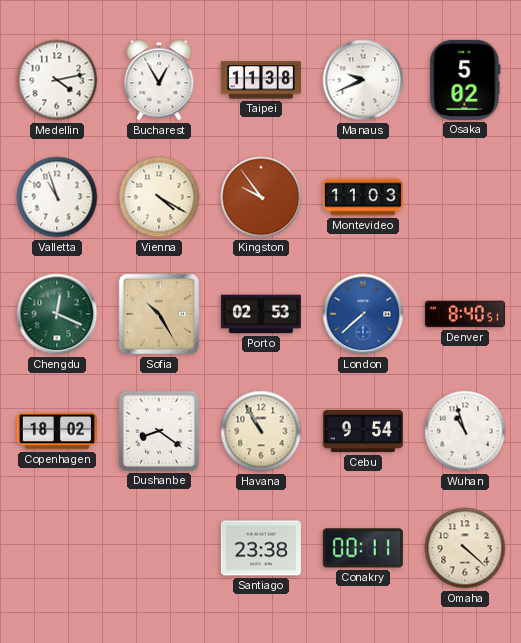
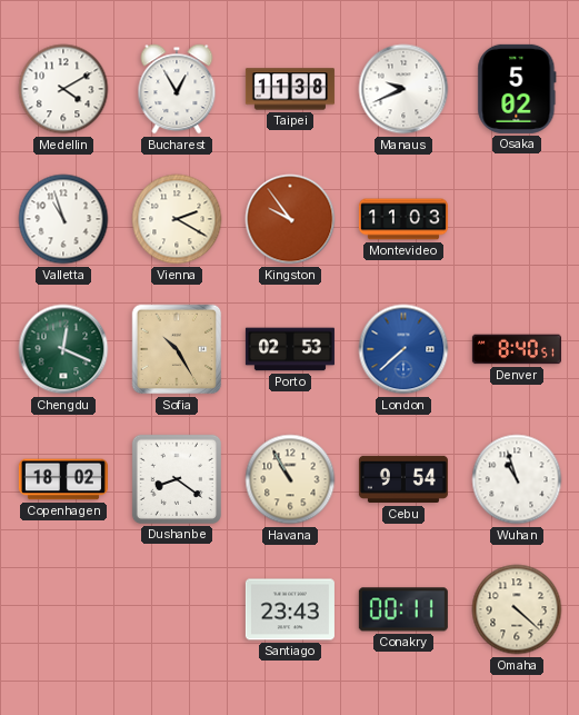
Medellin: 4:13 -> 4:10
Vienna: 4:20 -> 2:20
Santiago: 23:38 -> 23:43
